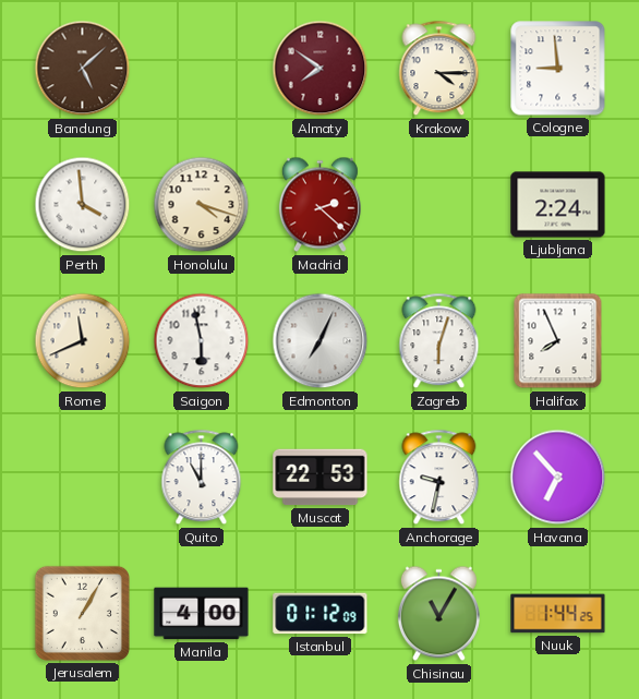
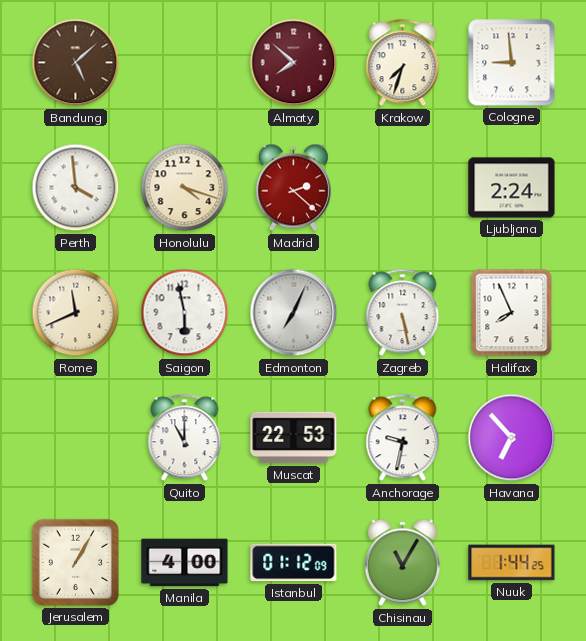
Almaty: 7:51 -> 7:52
Krakow: 4:15 -> 7:33
Zagreb: 6:03 -> 5:28
